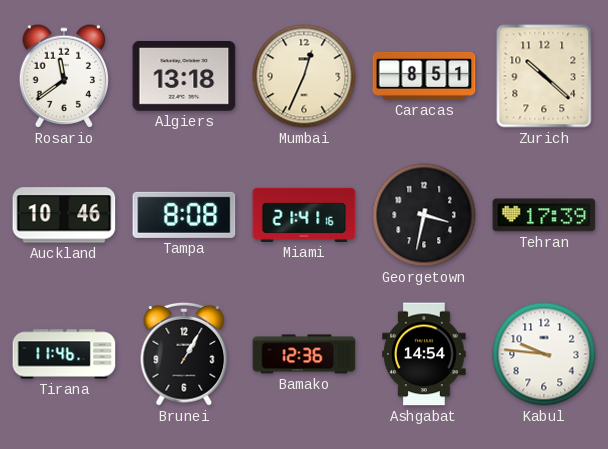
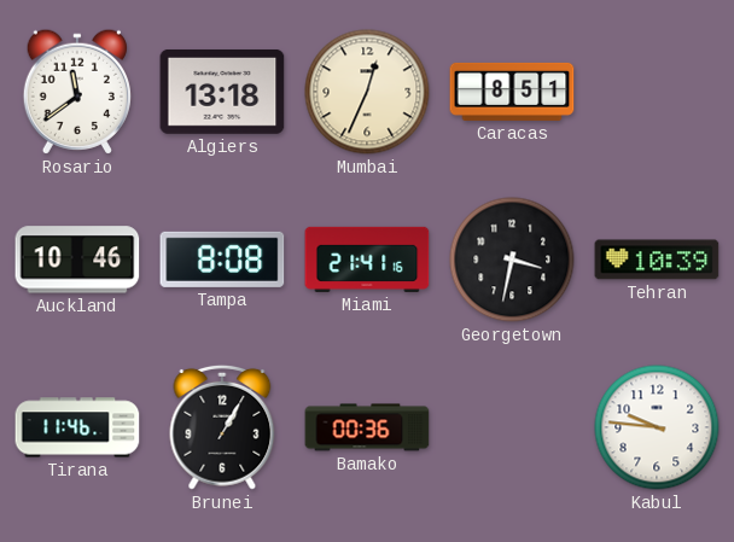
Zurich: 10:22 -> none
Tehran: 17:39 -> 10:39
Bamako: 12:36 -> 00:36
Ashgabat: 14:54 -> none
